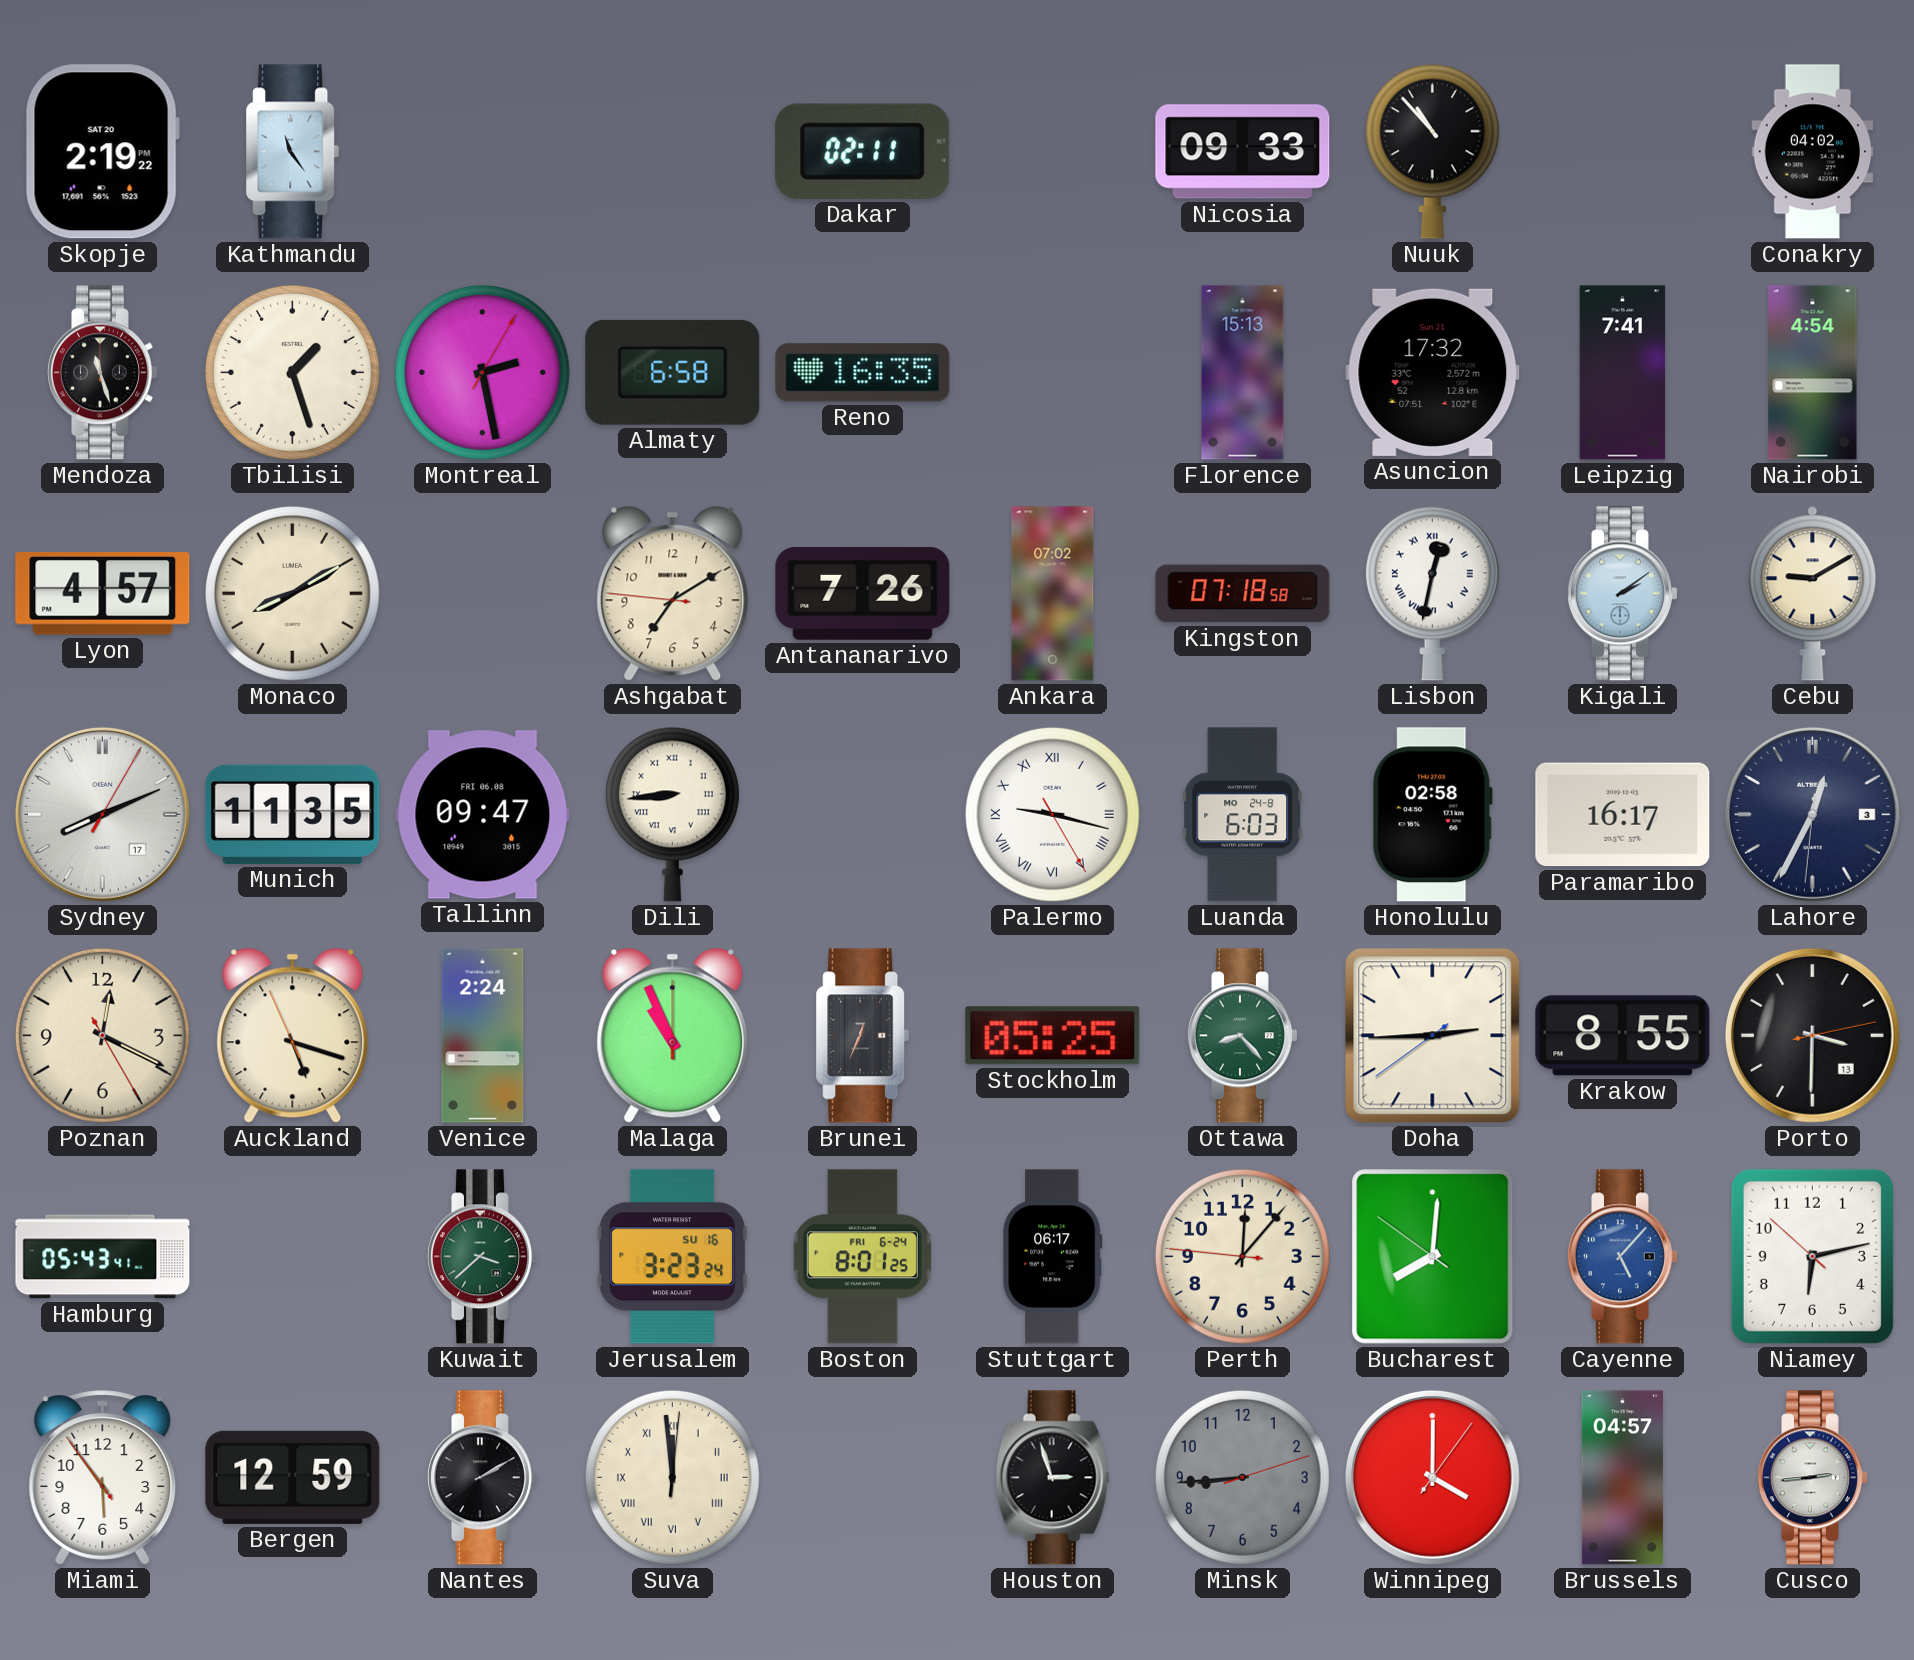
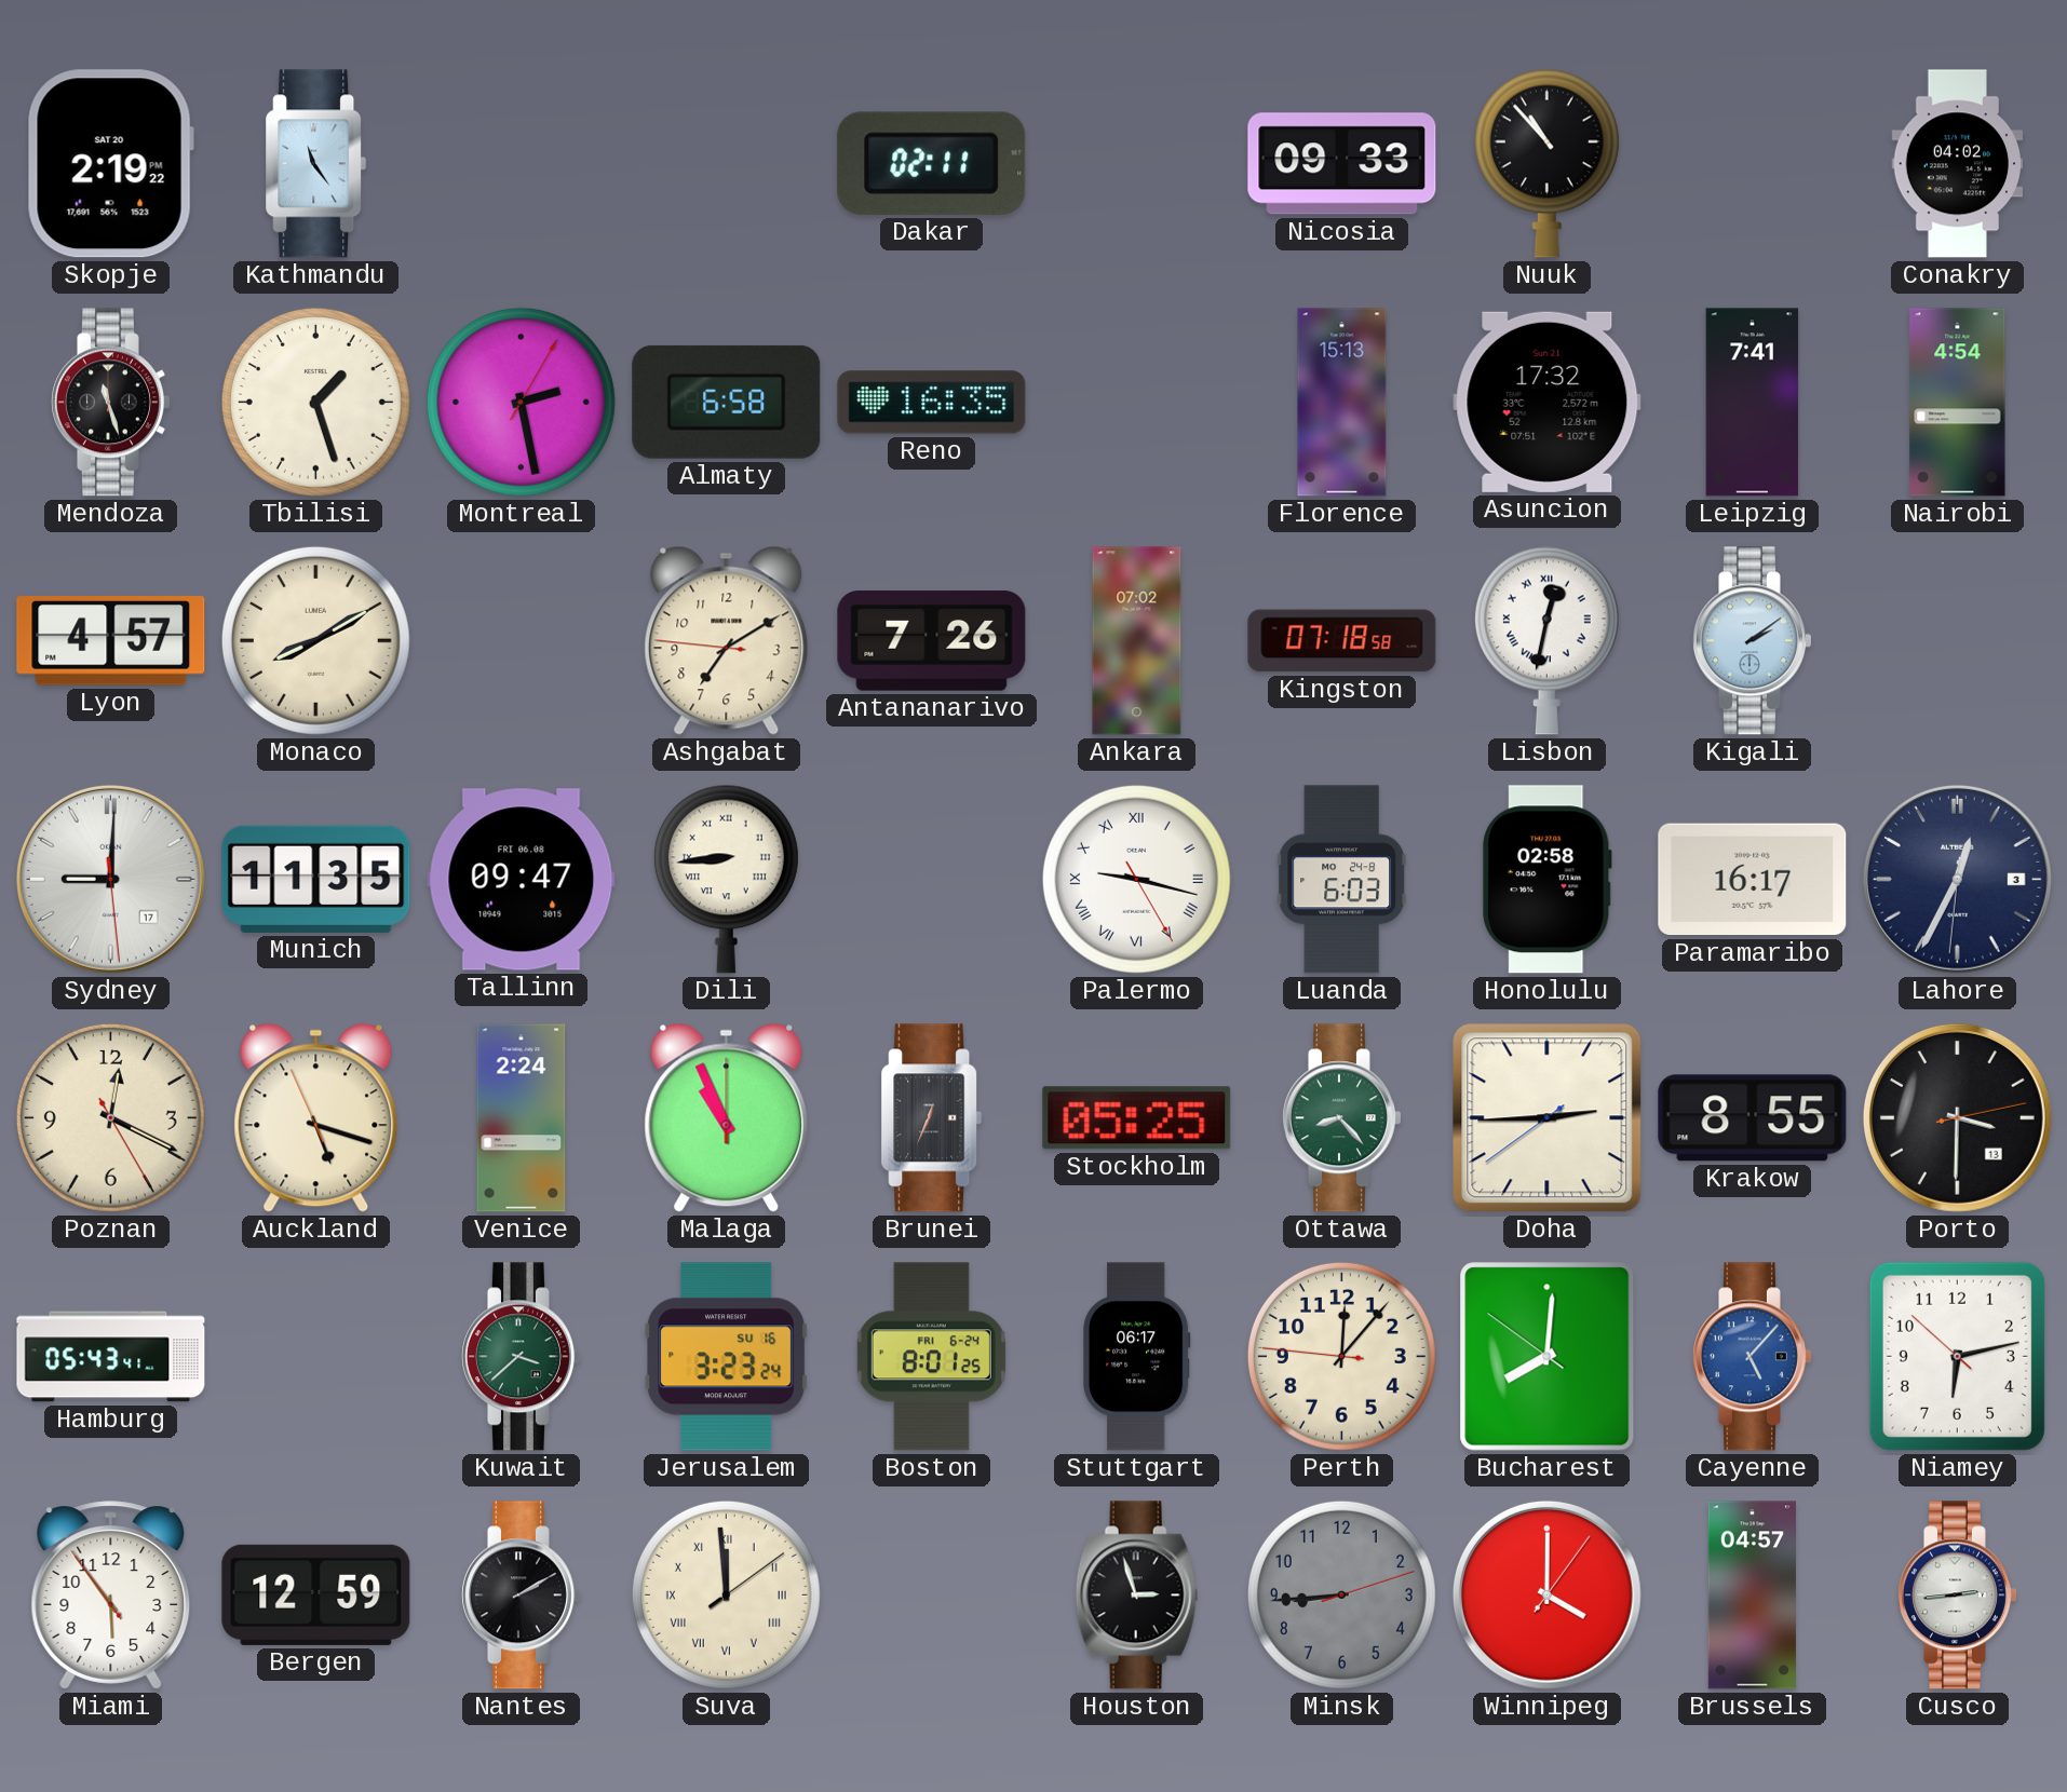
Cebu: 9:10 -> none
Sydney: 8:11 -> 9:00
Suva: 11:59:01 -> 11:59:09
